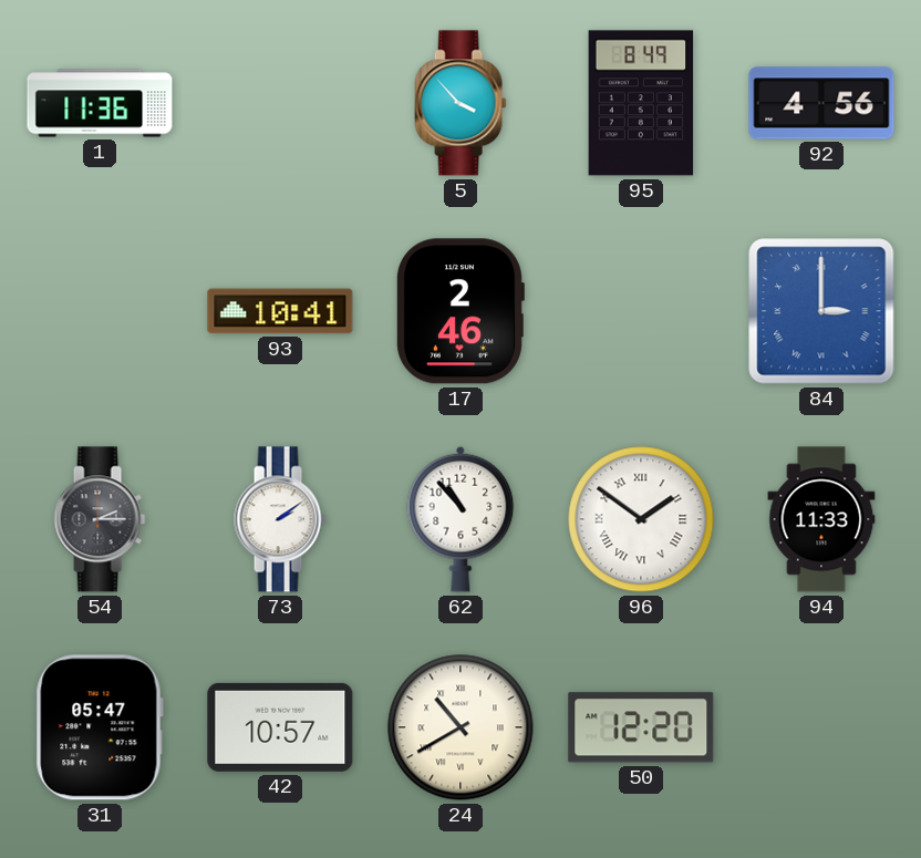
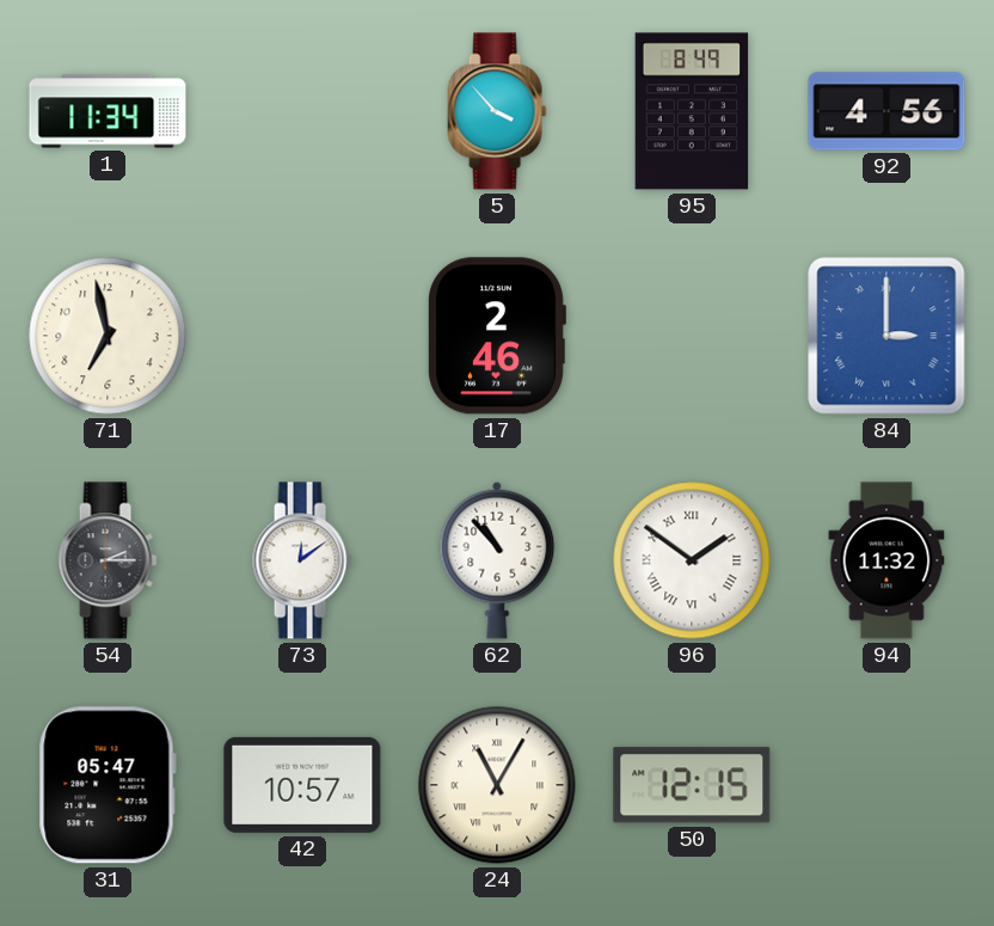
1: 11:36 -> 11:34
71: none -> 6:58
93: 10:41 -> none
73: 2:09 -> 12:09
94: 11:33 -> 11:32
24: 10:40 -> 11:05
50: 12:20 -> 12:15
